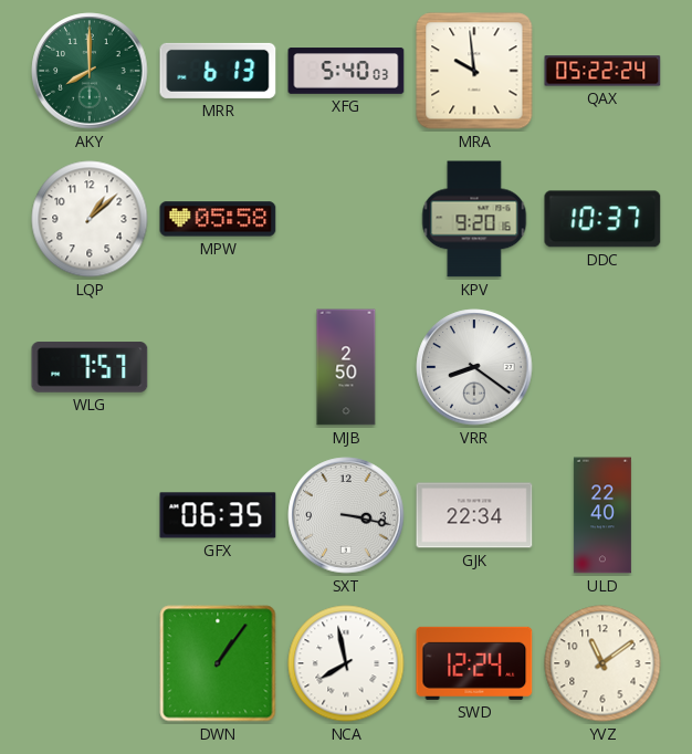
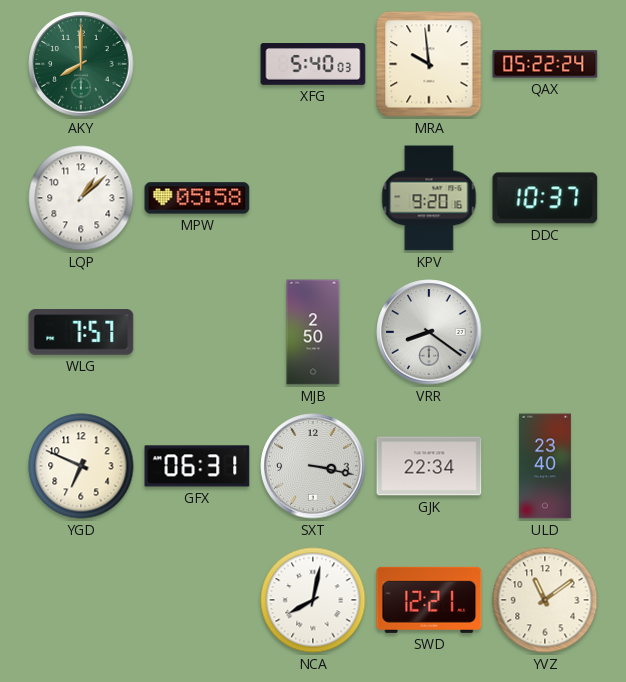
MRR: 6:13 -> none
YGD: none -> 6:49
GFX: 06:35 -> 06:31
ULD: 22:40 -> 23:40
DWN: 1:06 -> none
NCA: 7:58 -> 8:02
SWD: 12:24 -> 12:21
